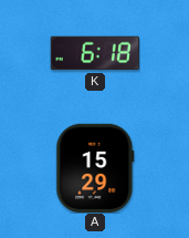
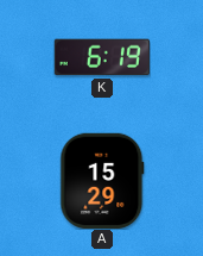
K: 6:18 -> 6:19
